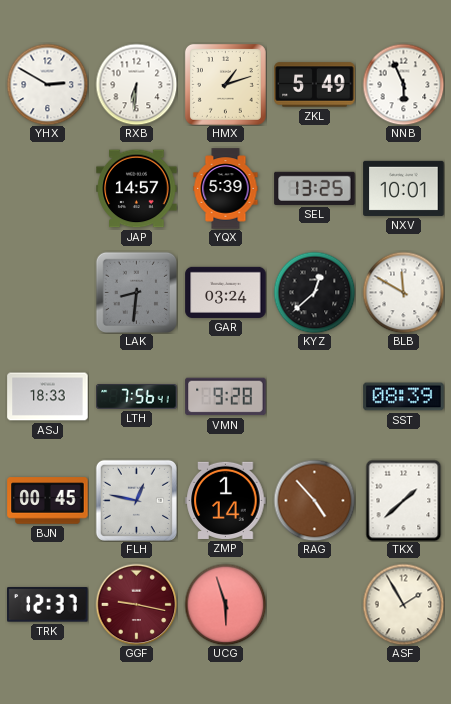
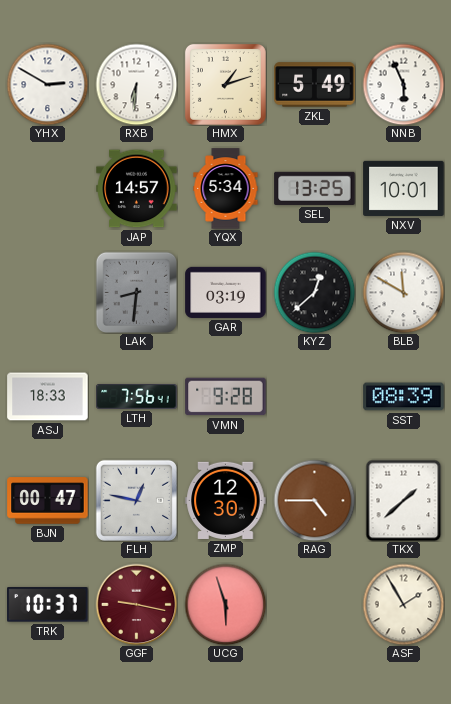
YQX: 5:39 -> 5:34
GAR: 03:24 -> 03:19
BJN: 00:45 -> 00:47
ZMP: 1:14 -> 12:30
RAG: 4:53 -> 4:45
TRK: 12:37 -> 10:37
